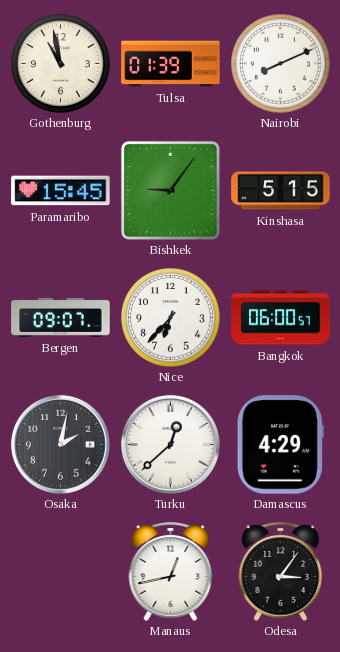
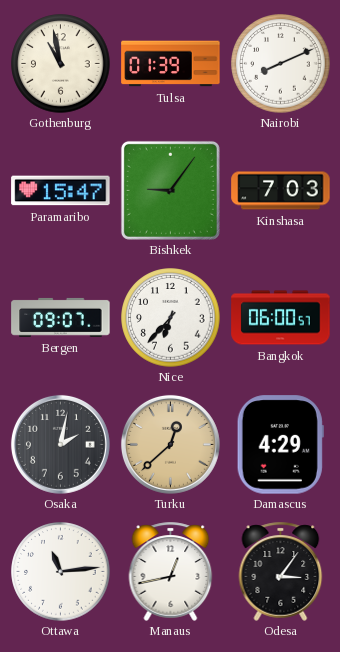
Paramaribo: 15:45 -> 15:47
Kinshasa: 5:15 -> 7:03
Turku dial: white -> champagne
Ottawa: none -> 11:14
